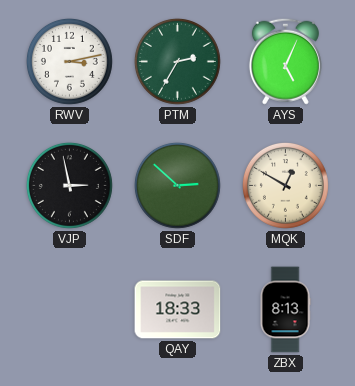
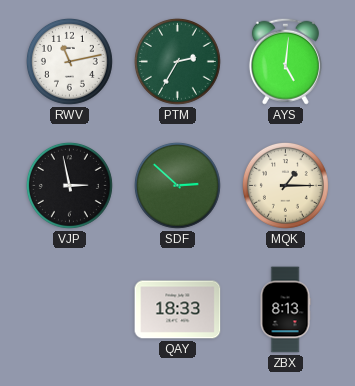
RWV: 3:13 -> 11:13
AYS: 5:04 -> 5:01
MQK: 12:50 -> 1:15
